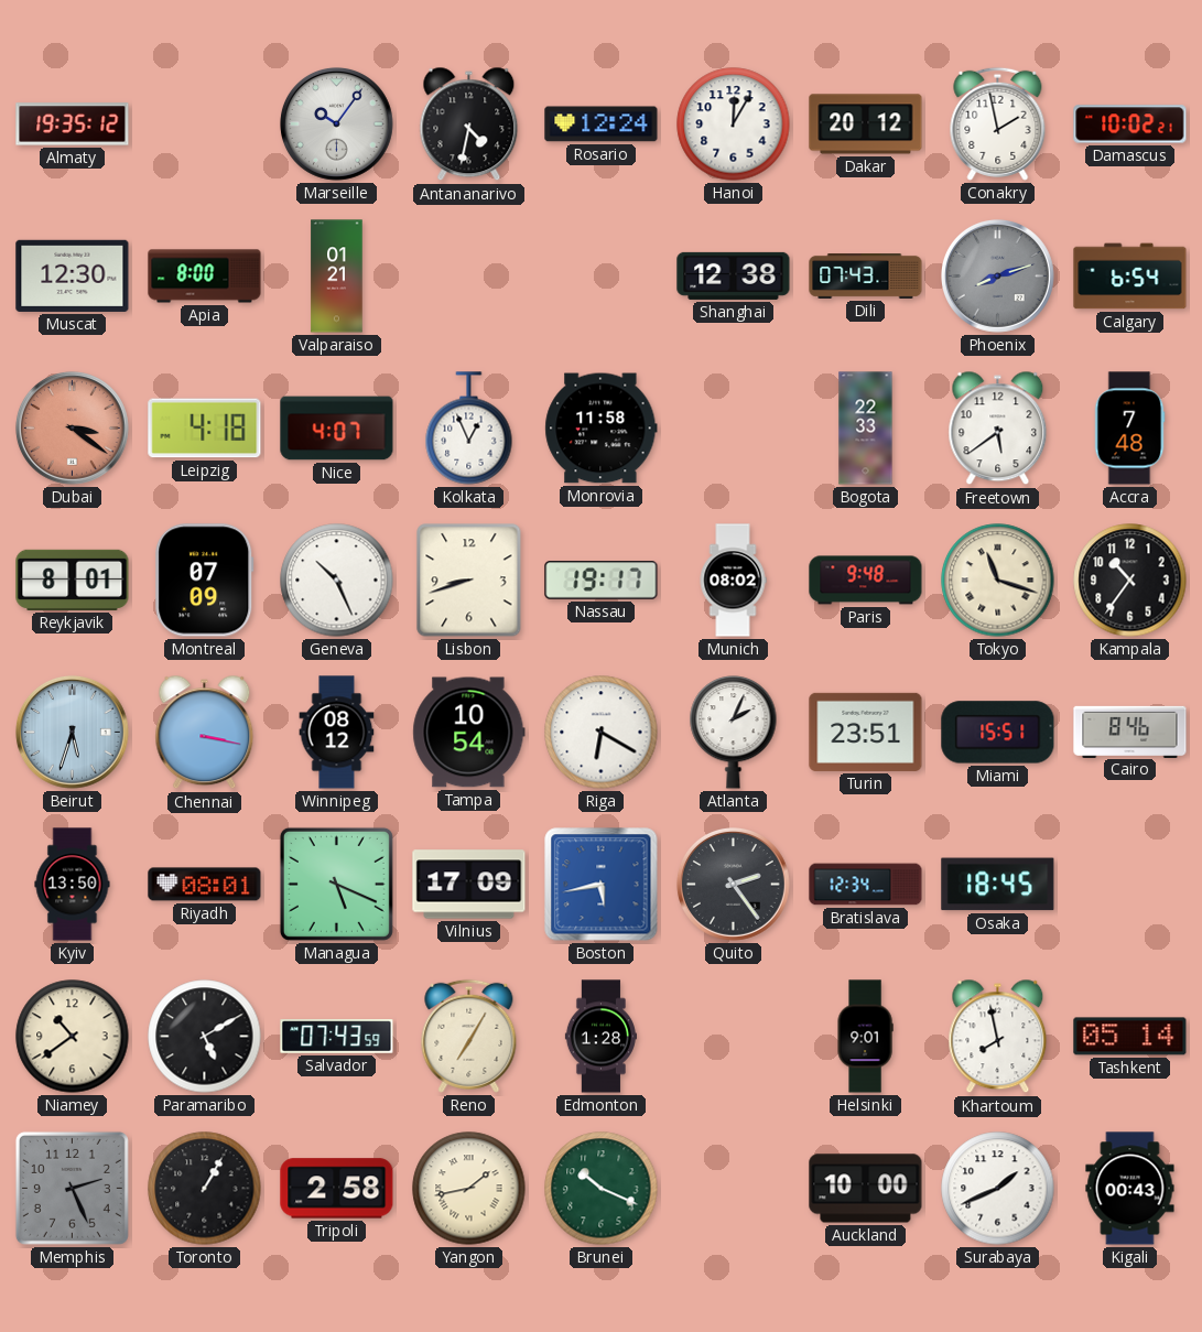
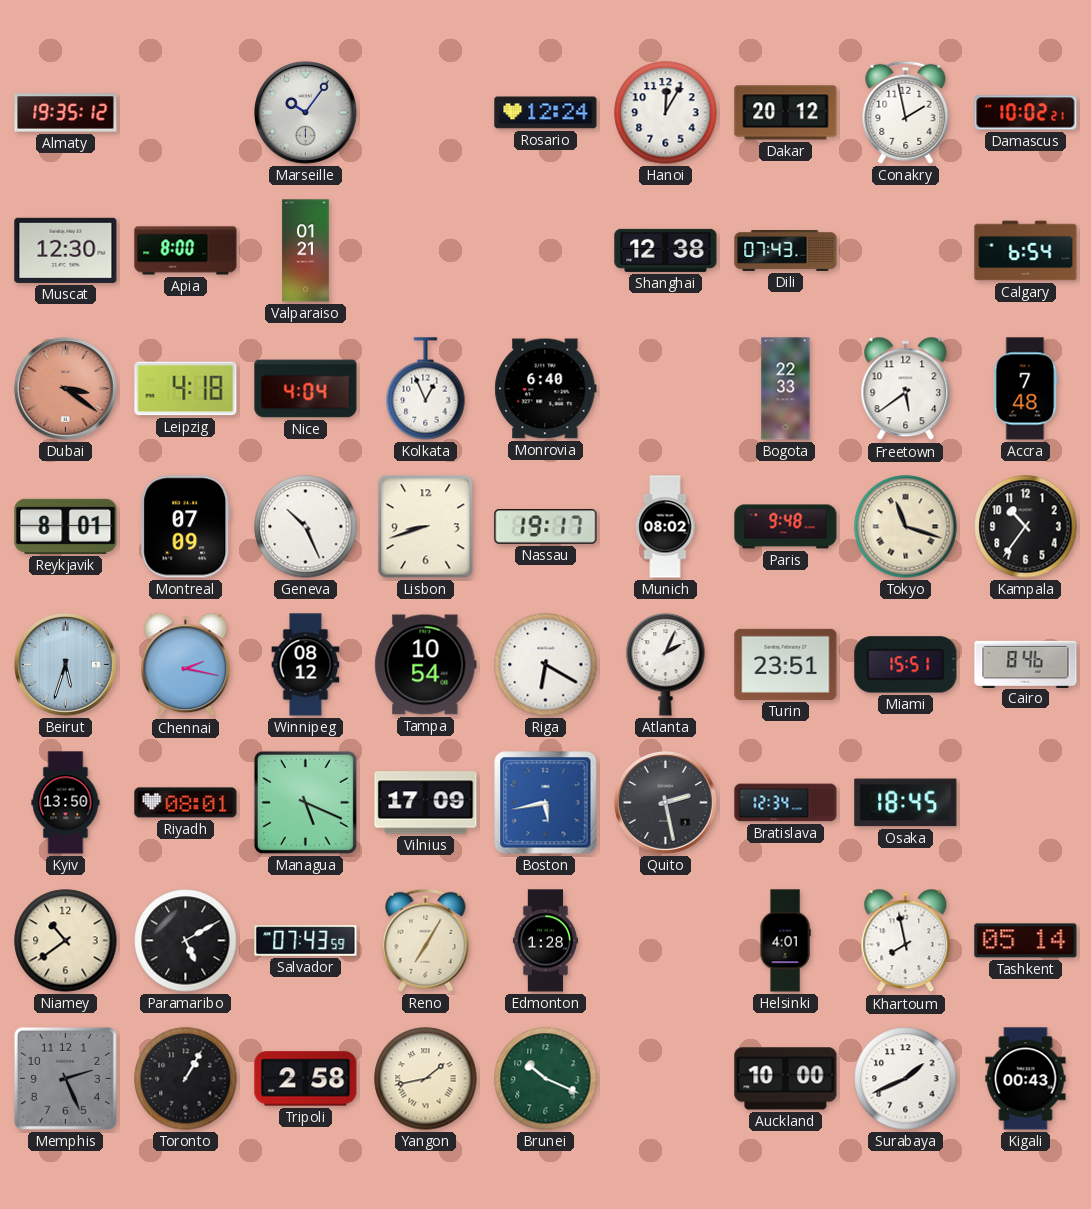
Antananarivo: 4:32 -> none
Phoenix: 8:12 -> none
Nice: 4:07 -> 4:04
Monrovia: 11:58 -> 6:40
Chennai: 3:17 -> 2:17
Quito: 2:24 -> 2:28
Helsinki: 9:01 -> 4:01
